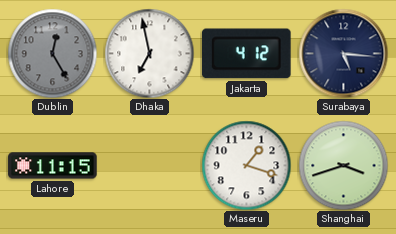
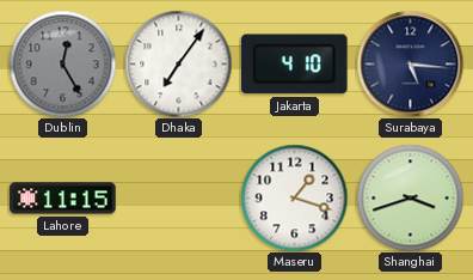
Dhaka: 6:58 -> 7:06
Jakarta: 4:12 -> 4:10
